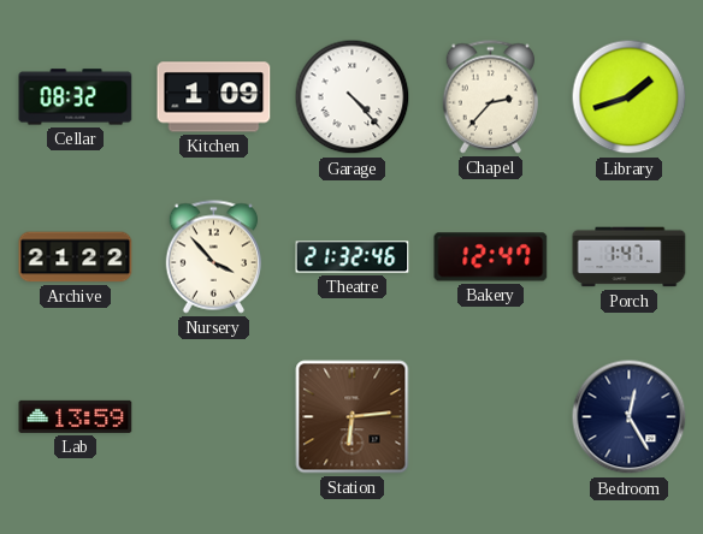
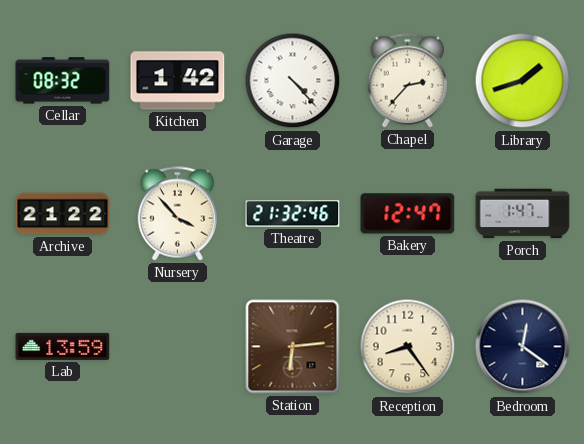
Kitchen: 1:09 -> 1:42
Reception: none -> 8:24
Bedroom: 12:25 -> 12:21
